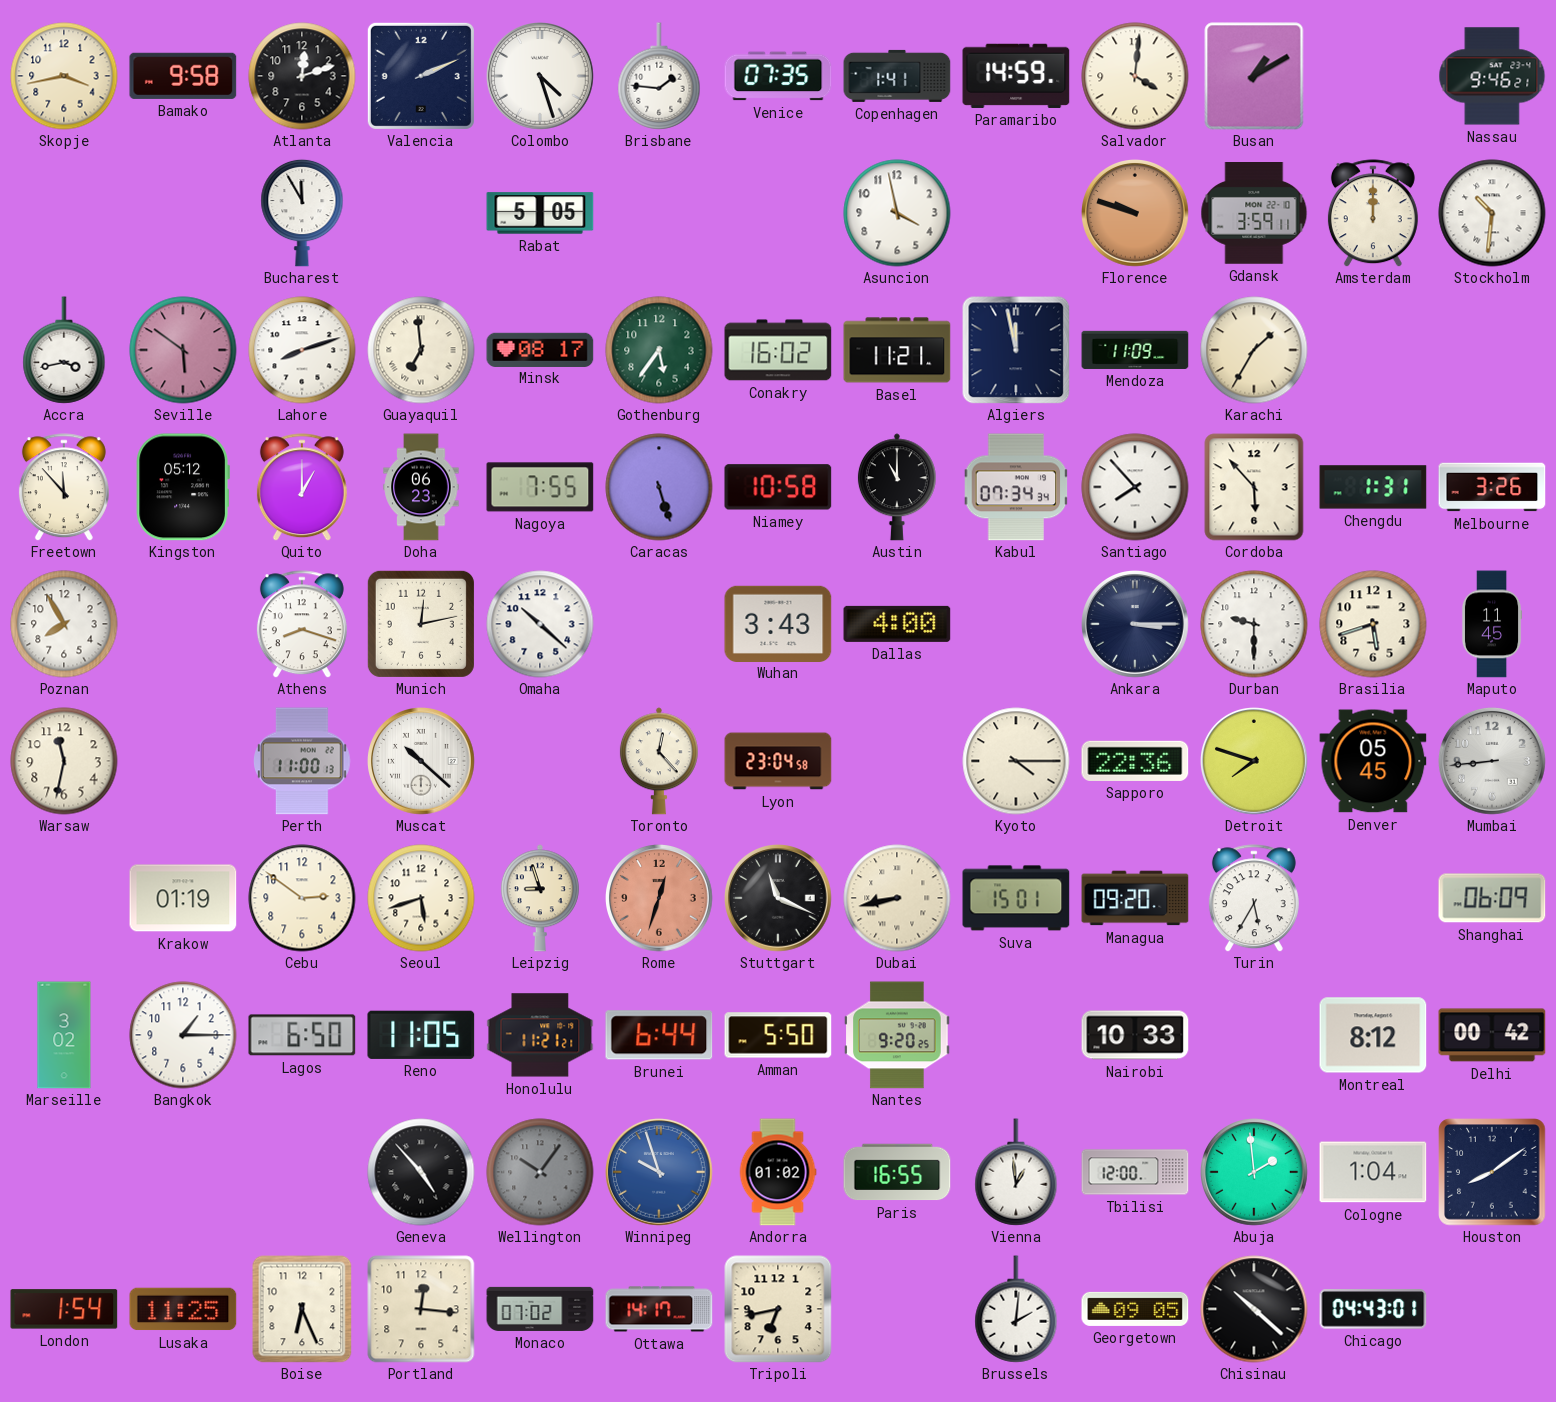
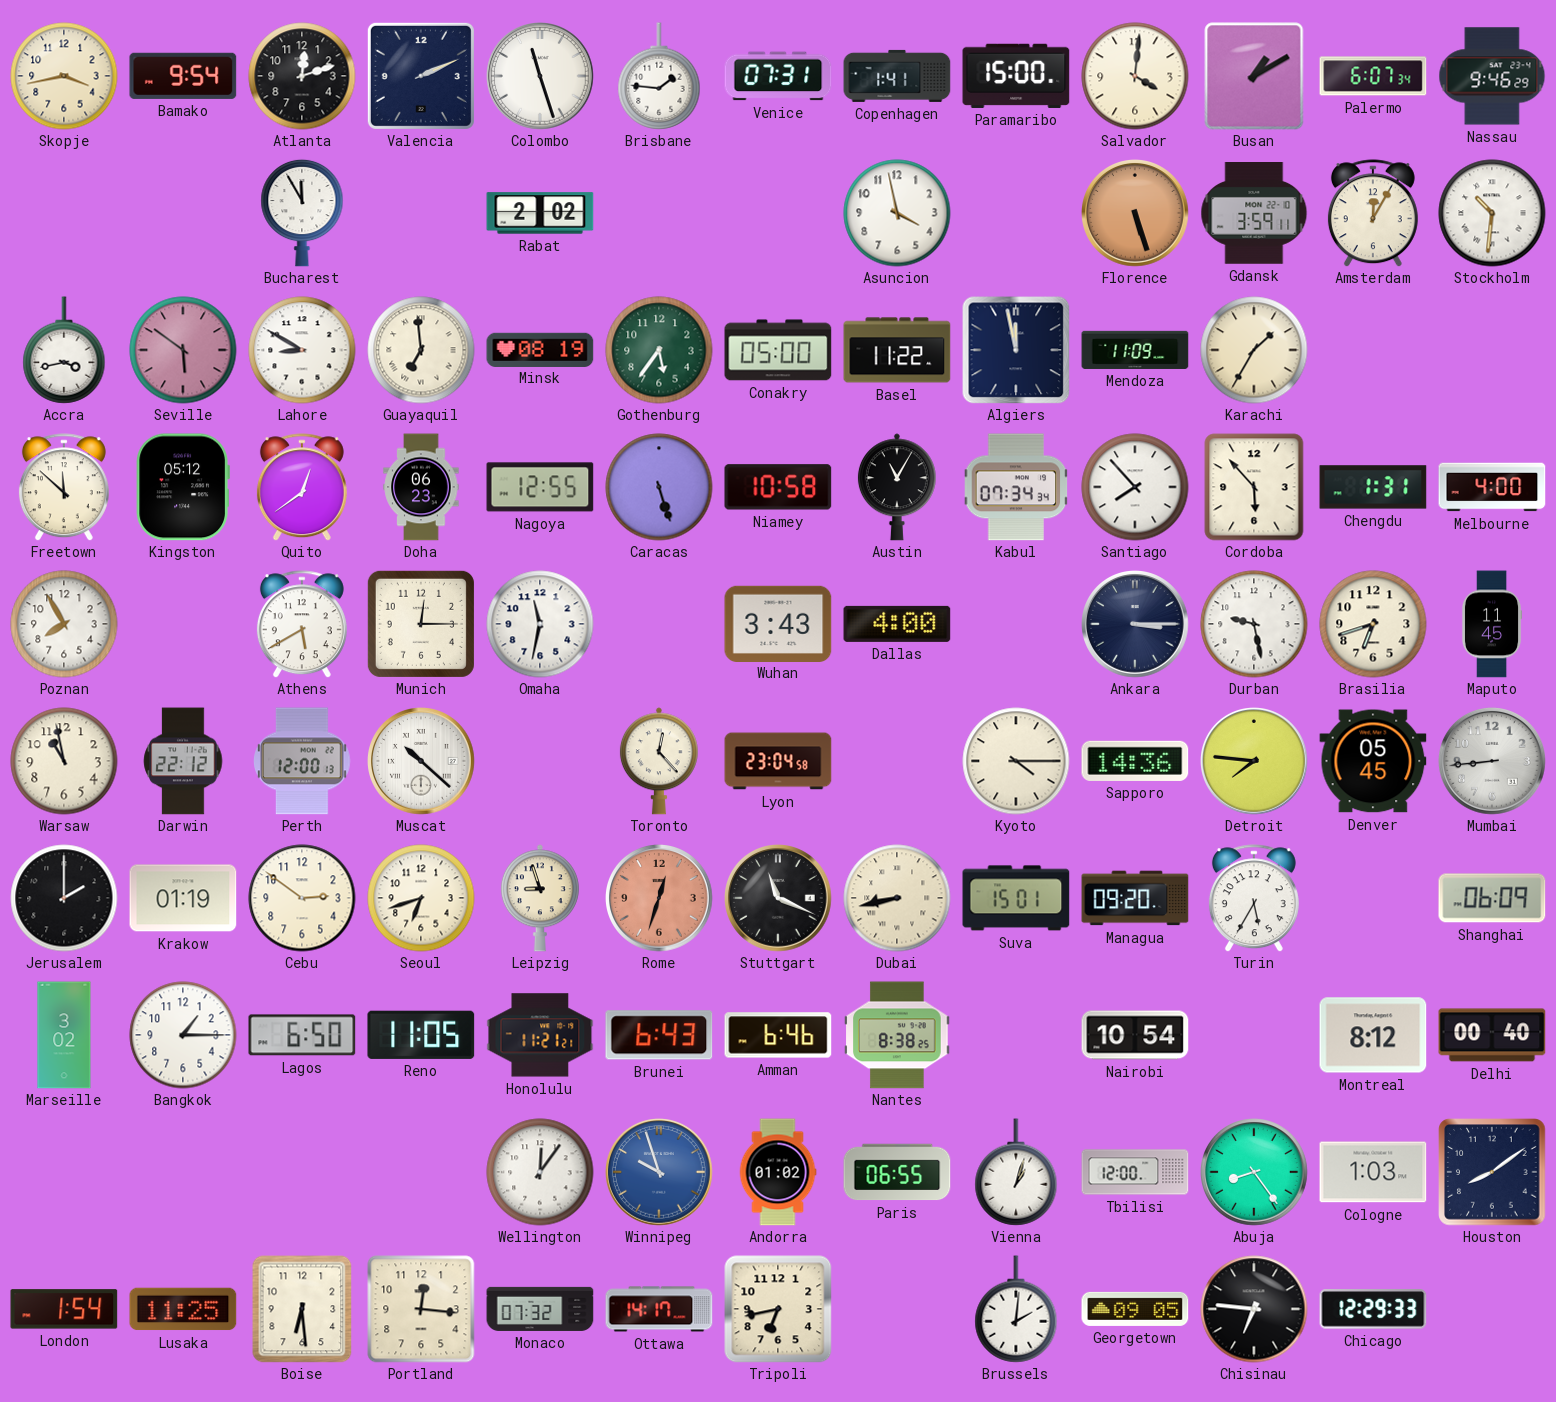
Bamako: 9:58 -> 9:54
Colombo: 4:27 -> 11:27
Venice: 07:35 -> 07:31
Paramaribo: 14:59 -> 15:00
Palermo: none -> 6:07
Nassau: 9:46:21 -> 9:46:29
Rabat: 5:05 -> 2:02
Florence: 9:48 -> 5:27
Amsterdam: 12:00 -> 12:05
Lahore: 8:12 -> 8:50
Minsk: 08:17 -> 08:19
Conakry: 16:02 -> 05:00
Basel: 11:21 -> 11:22
Freetown: 11:53 -> 11:52
Quito: 1:00 -> 12:39
Nagoya: 7:55 -> 12:55
Austin: 11:00 -> 11:05
Melbourne: 3:26 -> 4:00
Athens: 8:18 -> 5:40
Munich: 12:13 -> 12:15
Omaha: 10:22 -> 11:32
Durban: 9:30 -> 9:28
Brasilia: 5:42 -> 6:42
Warsaw: 11:32 -> 10:58
Darwin: none -> 22:12
Perth: 11:00 -> 12:00
Sapporo: 22:36 -> 14:36
Detroit: 7:48 -> 7:46
Jerusalem: none -> 2:00
Seoul: 5:42 -> 6:42
Brunei: 6:44 -> 6:43
Amman: 5:50 -> 6:46
Nantes: 9:20 -> 8:38
Nairobi: 10:33 -> 10:54
Delhi: 00:42 -> 00:40
Geneva: 4:53 -> none
Wellington: 10:06 -> 12:06
Wellington dial: grey -> white
Paris: 16:55 -> 06:55
Vienna: 12:59 -> 1:03
Abuja: 1:59 -> 8:24
Cologne: 1:04 -> 1:03
Boise: 6:26 -> 6:29
Monaco: 07:02 -> 07:32
Chisinau: 10:22 -> 6:46
Chicago: 04:43 -> 12:29
